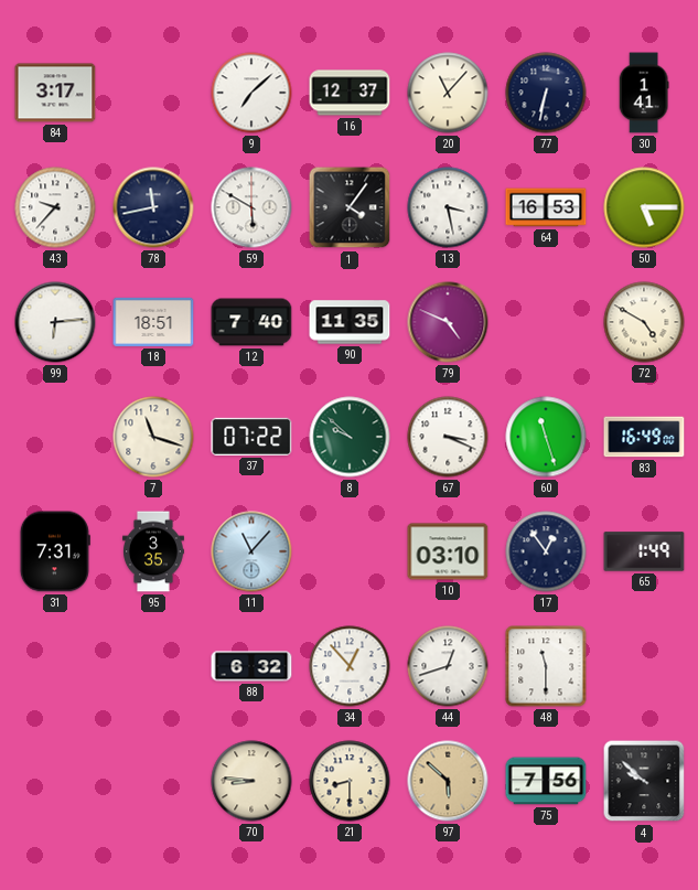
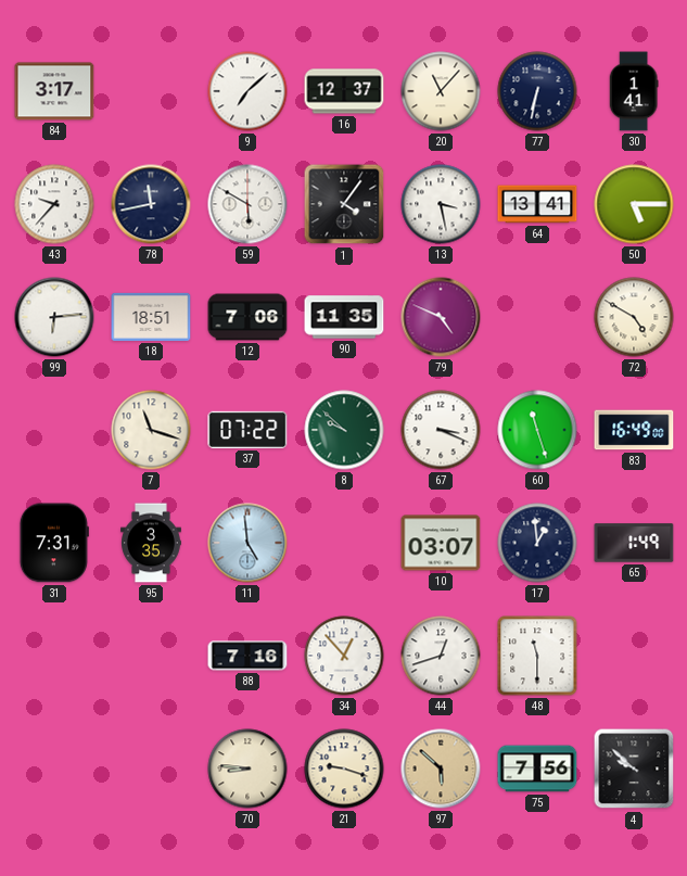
64: 16:53 -> 13:41
12: 7:40 -> 7:06
11: 11:07 -> 4:59
10: 03:10 -> 03:07
17: 12:54 -> 12:59
88: 6:32 -> 7:16
21: 8:30 -> 9:18
